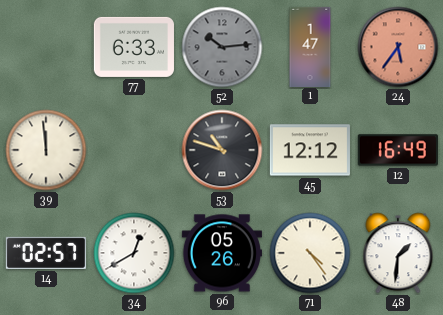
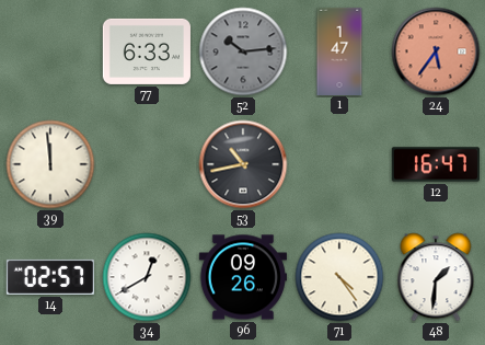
53: 10:48 -> 10:43
45: 12:12 -> none
12: 16:49 -> 16:47
96: 05:26 -> 09:26
